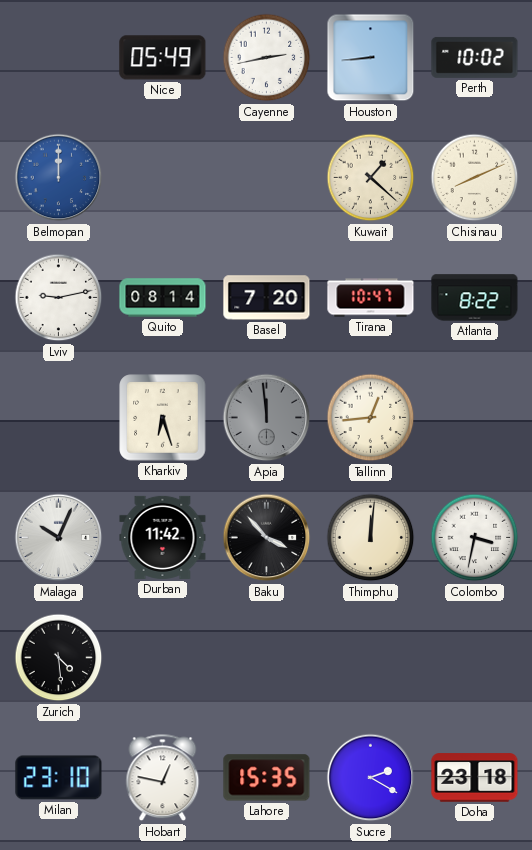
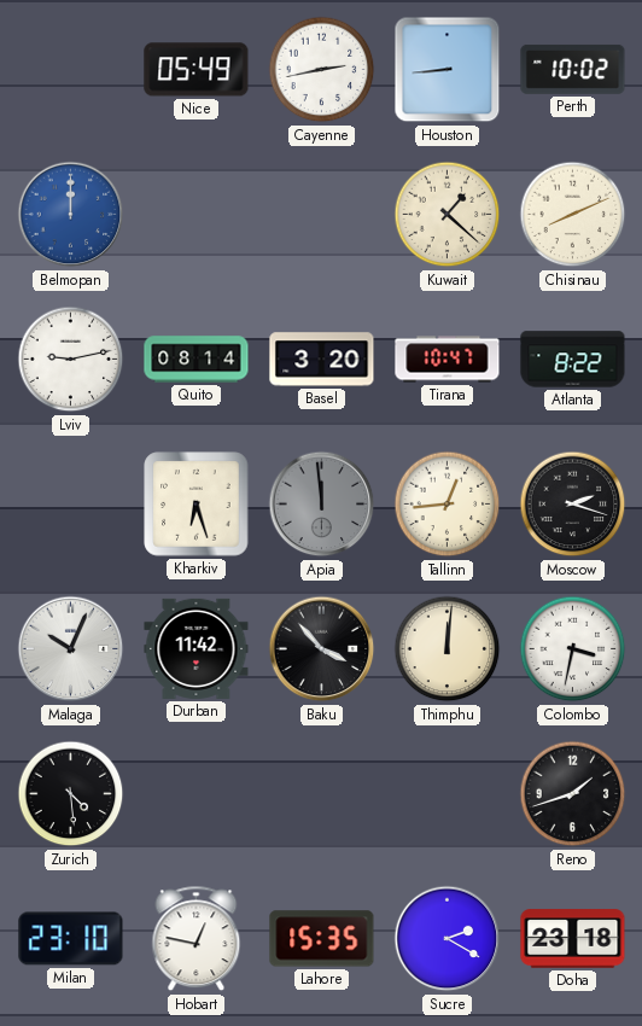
Basel: 7:20 -> 3:20
Moscow: none -> 2:18
Reno: none -> 1:42
